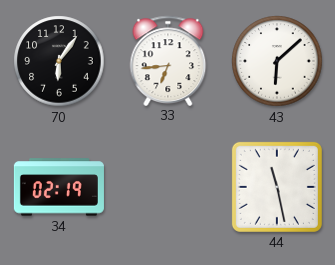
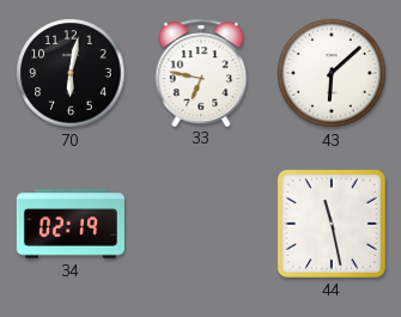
70: 6:06 -> 6:02
33: 6:44 -> 6:47
